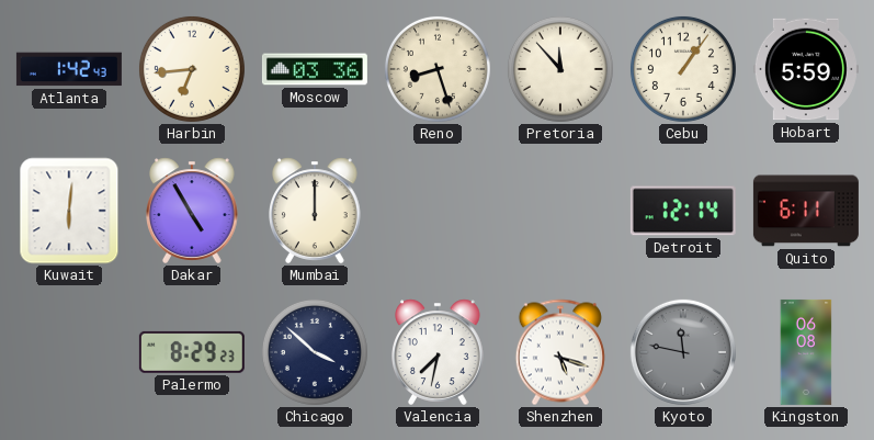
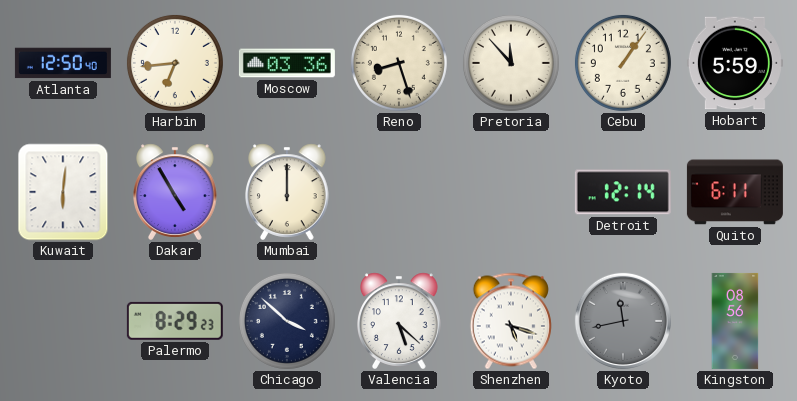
Atlanta: 1:42 -> 12:50
Valencia: 7:32 -> 5:22
Kyoto: 11:47 -> 11:43
Kingston: 06:08 -> 08:56
